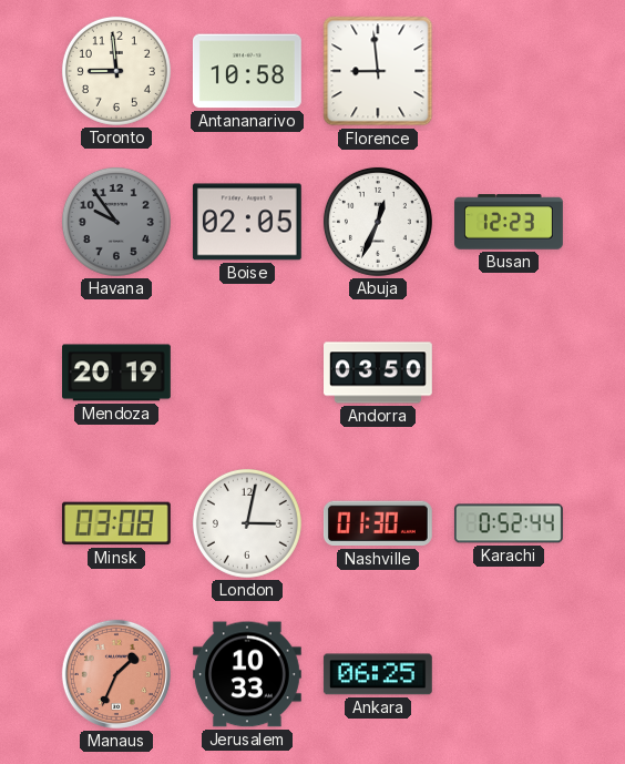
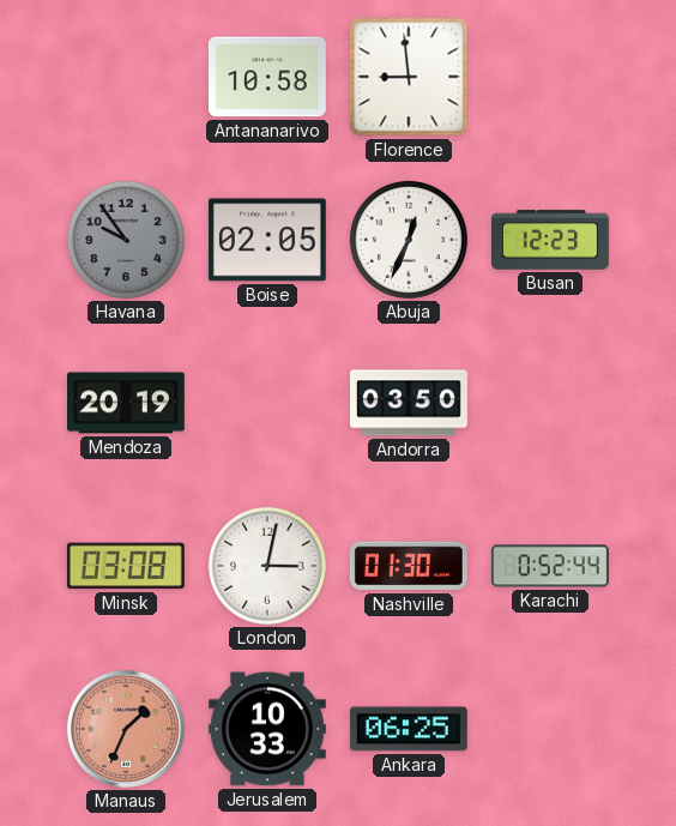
Toronto: 8:59 -> none
